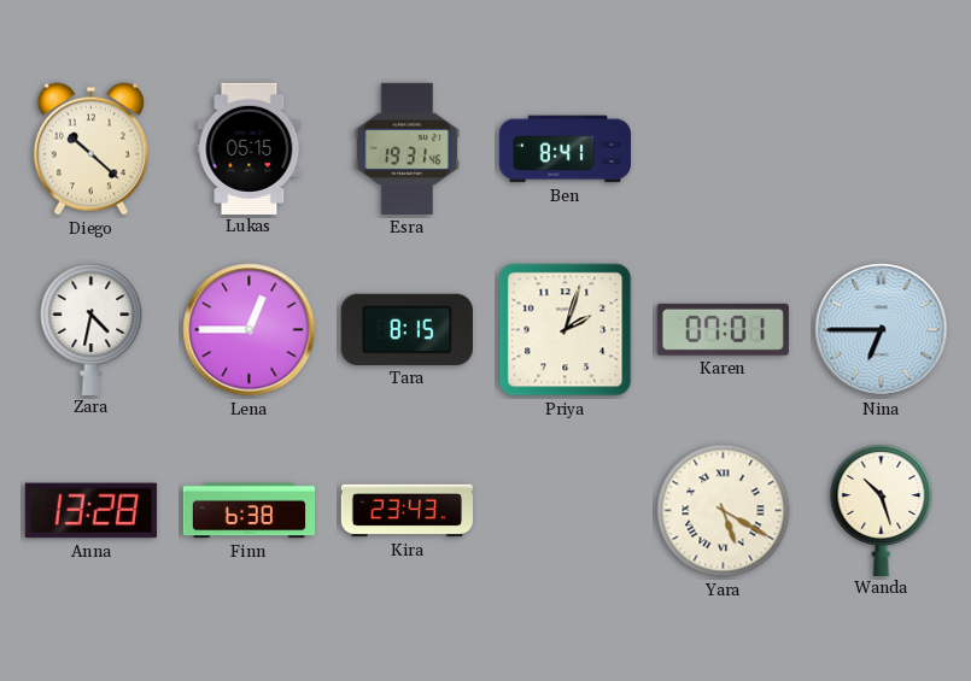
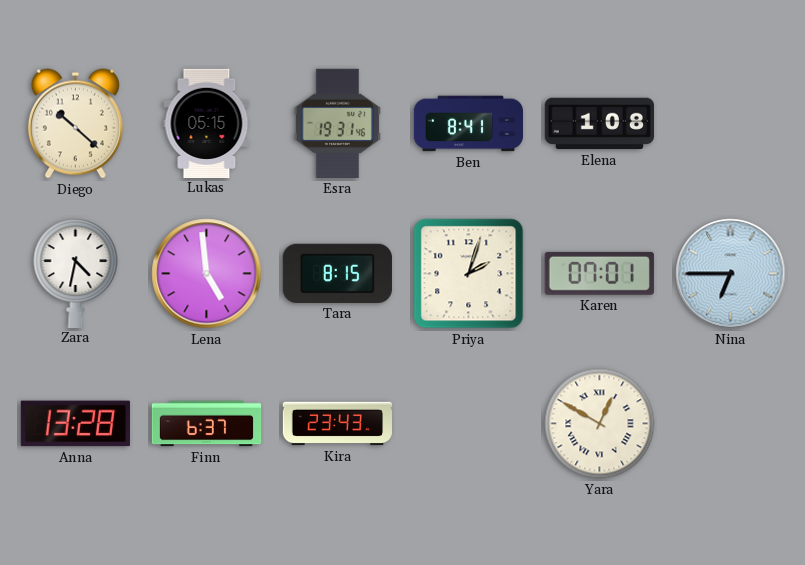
Elena: none -> 1:08
Lena: 12:45 -> 4:59
Finn: 6:38 -> 6:37
Yara: 5:20 -> 12:50
Wanda: 10:27 -> none
